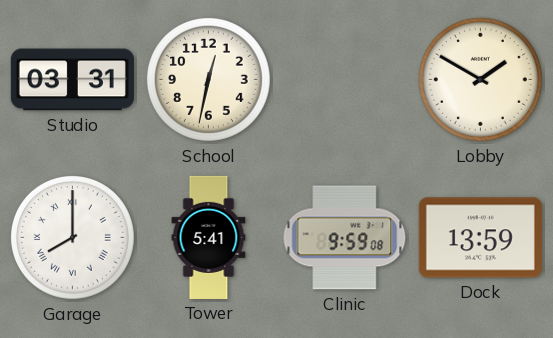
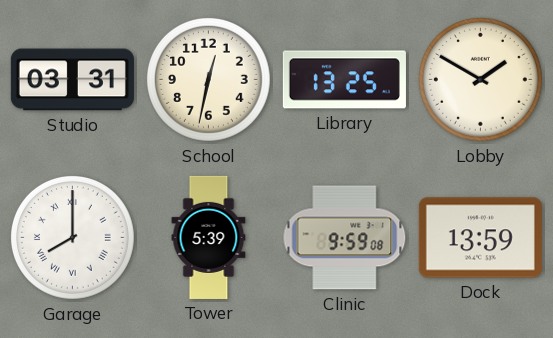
Library: none -> 13:25
Tower: 5:41 -> 5:39
